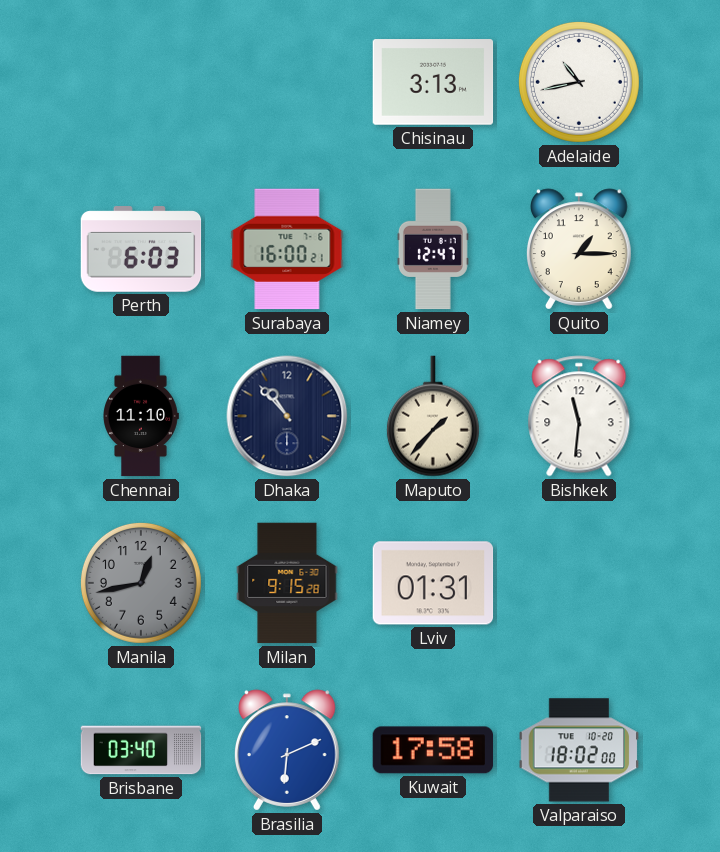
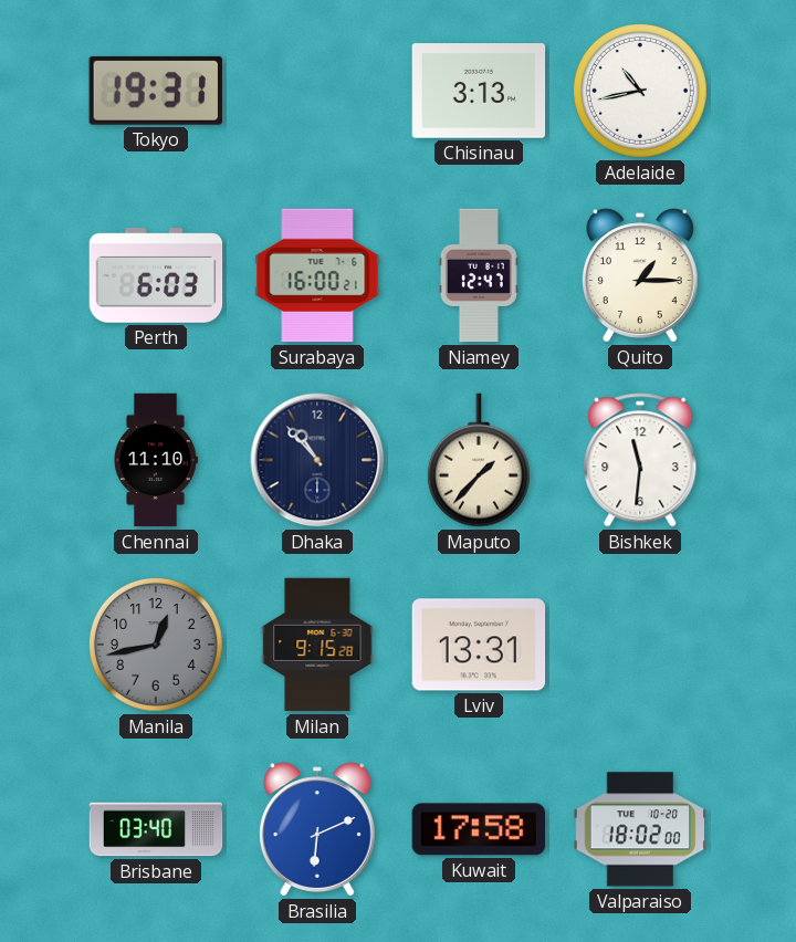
Tokyo: none -> 19:31
Lviv: 01:31 -> 13:31
